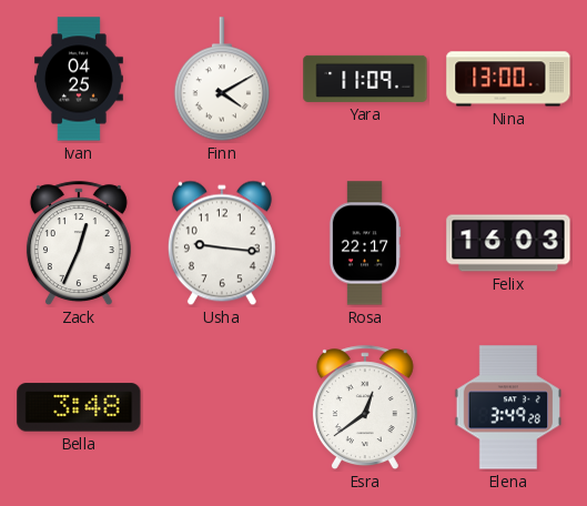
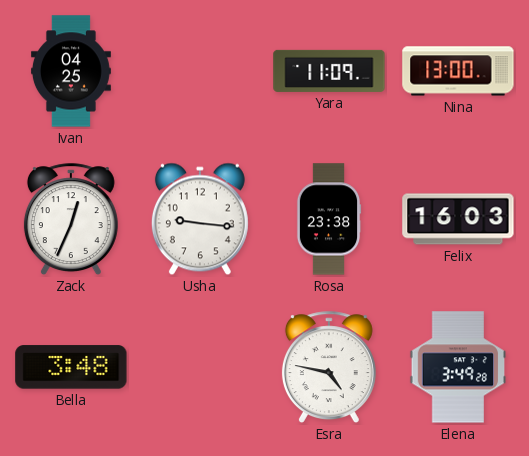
Finn: 4:10 -> none
Rosa: 22:17 -> 23:38
Esra: 12:39 -> 4:47
